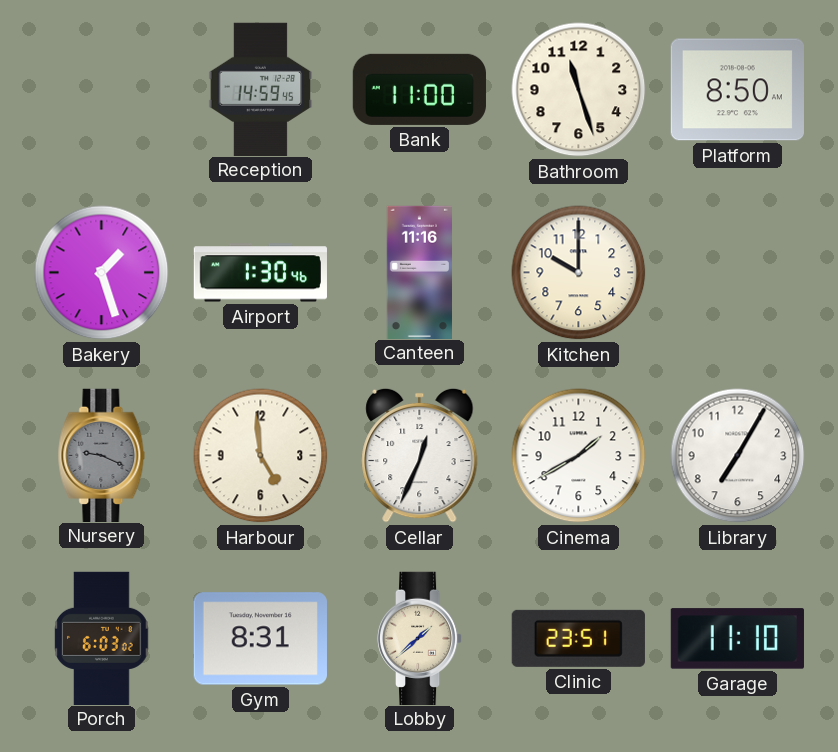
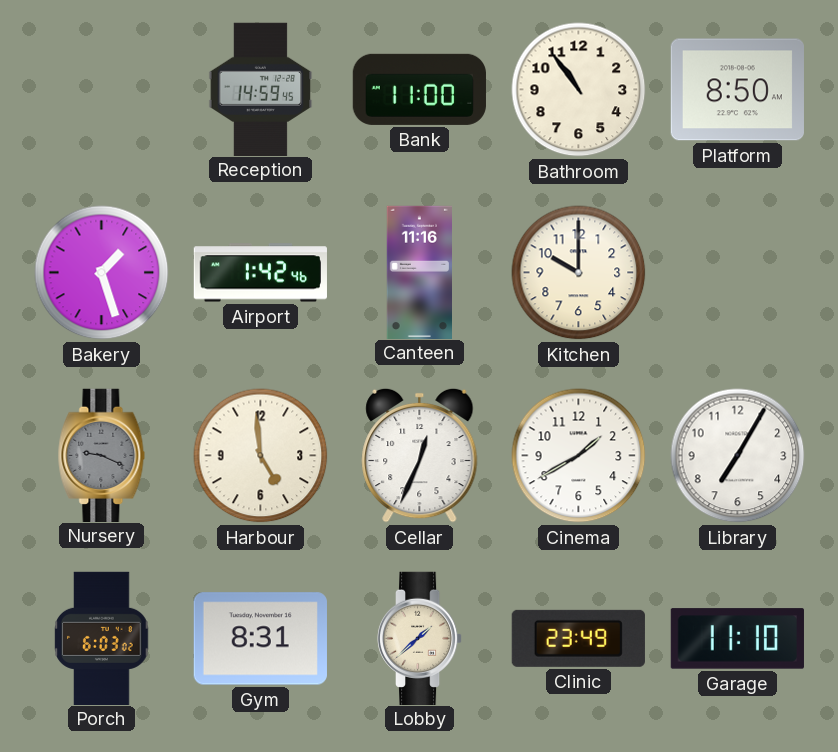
Bathroom: 11:27 -> 10:54
Airport: 1:30 -> 1:42
Clinic: 23:51 -> 23:49
